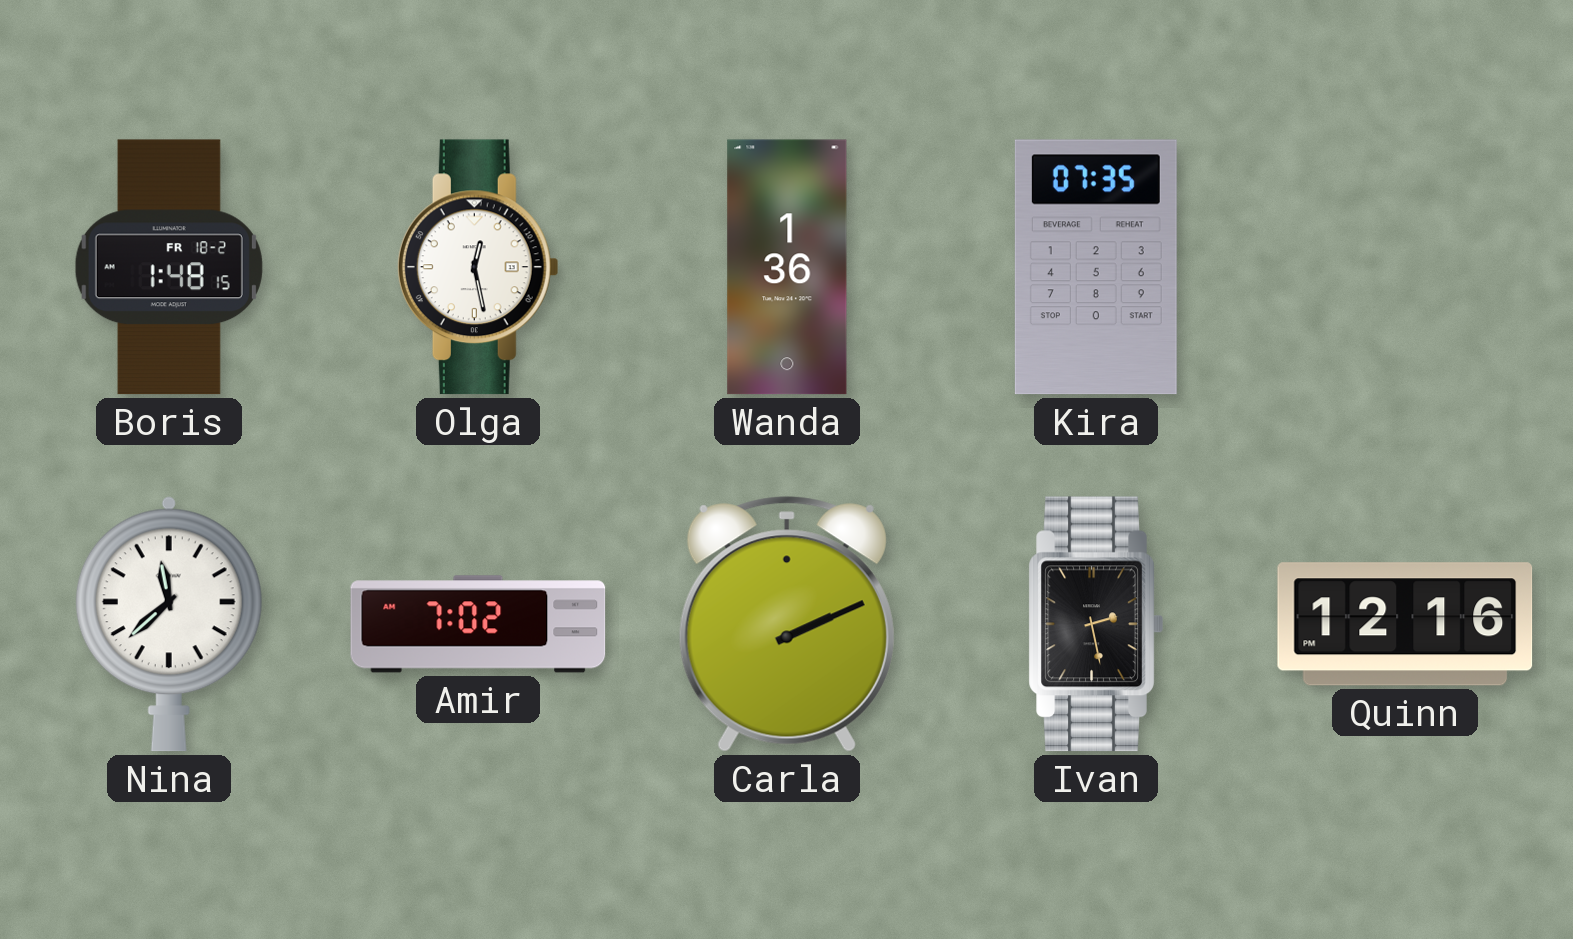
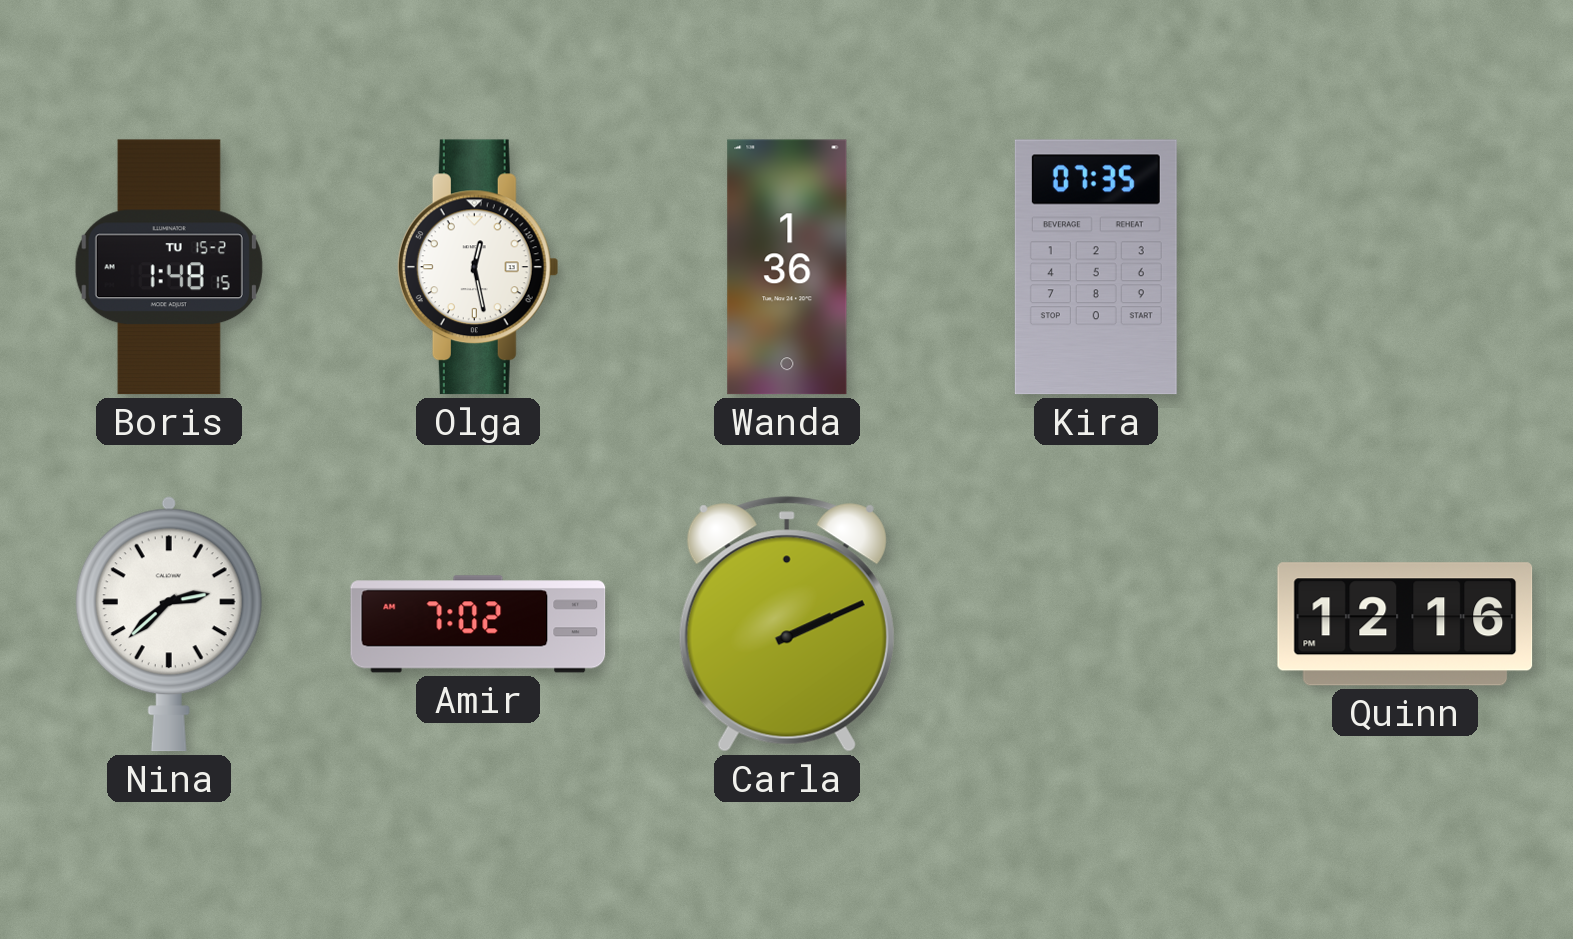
Boris date: FR 18-2 -> TU 15-2
Nina: 11:38 -> 2:38
Ivan: 2:28 -> none
